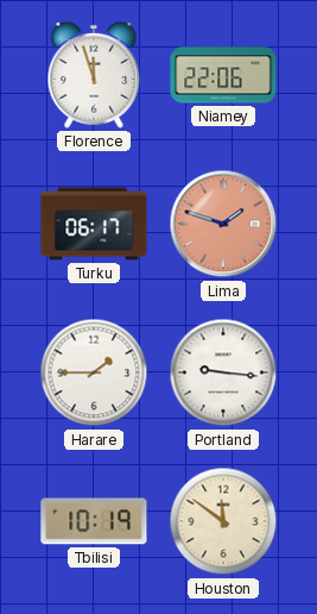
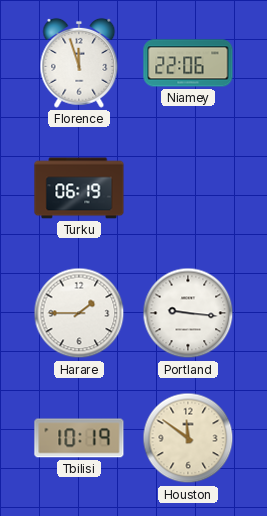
Turku: 06:17 -> 06:19
Lima: 1:48 -> none
